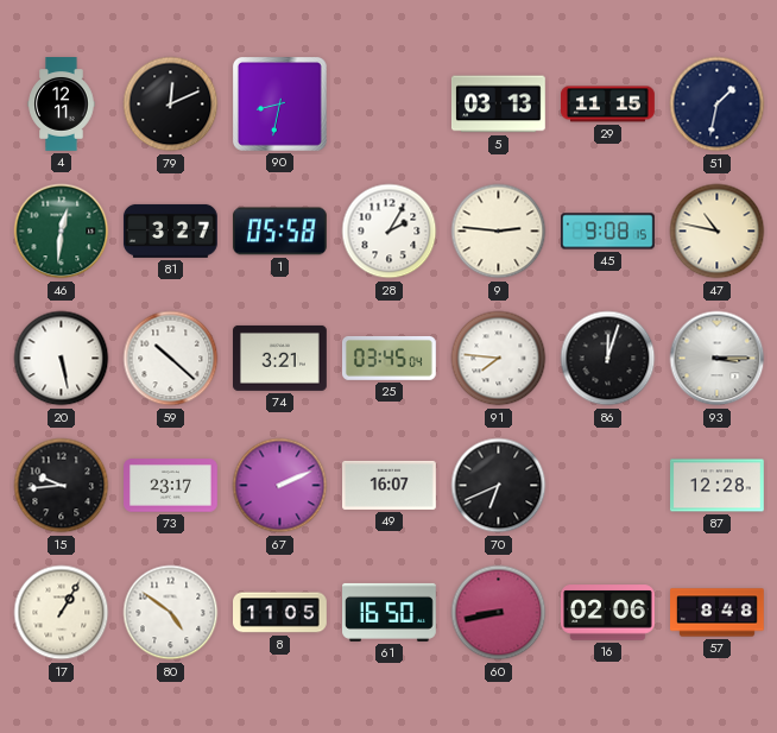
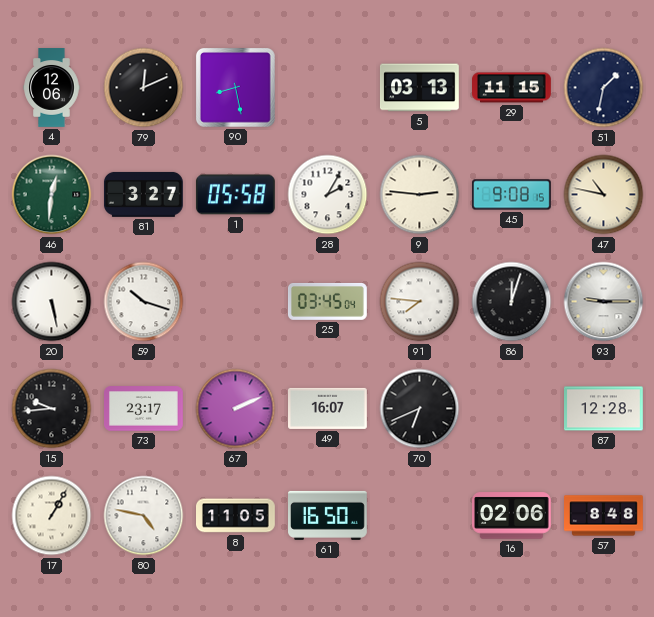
4: 12:11 -> 12:06
90: 8:32 -> 8:28
59: 10:22 -> 10:18
74: 3:21 -> none
93: 3:15 -> 9:15
80: 4:51 -> 4:47
60: 8:43 -> none
